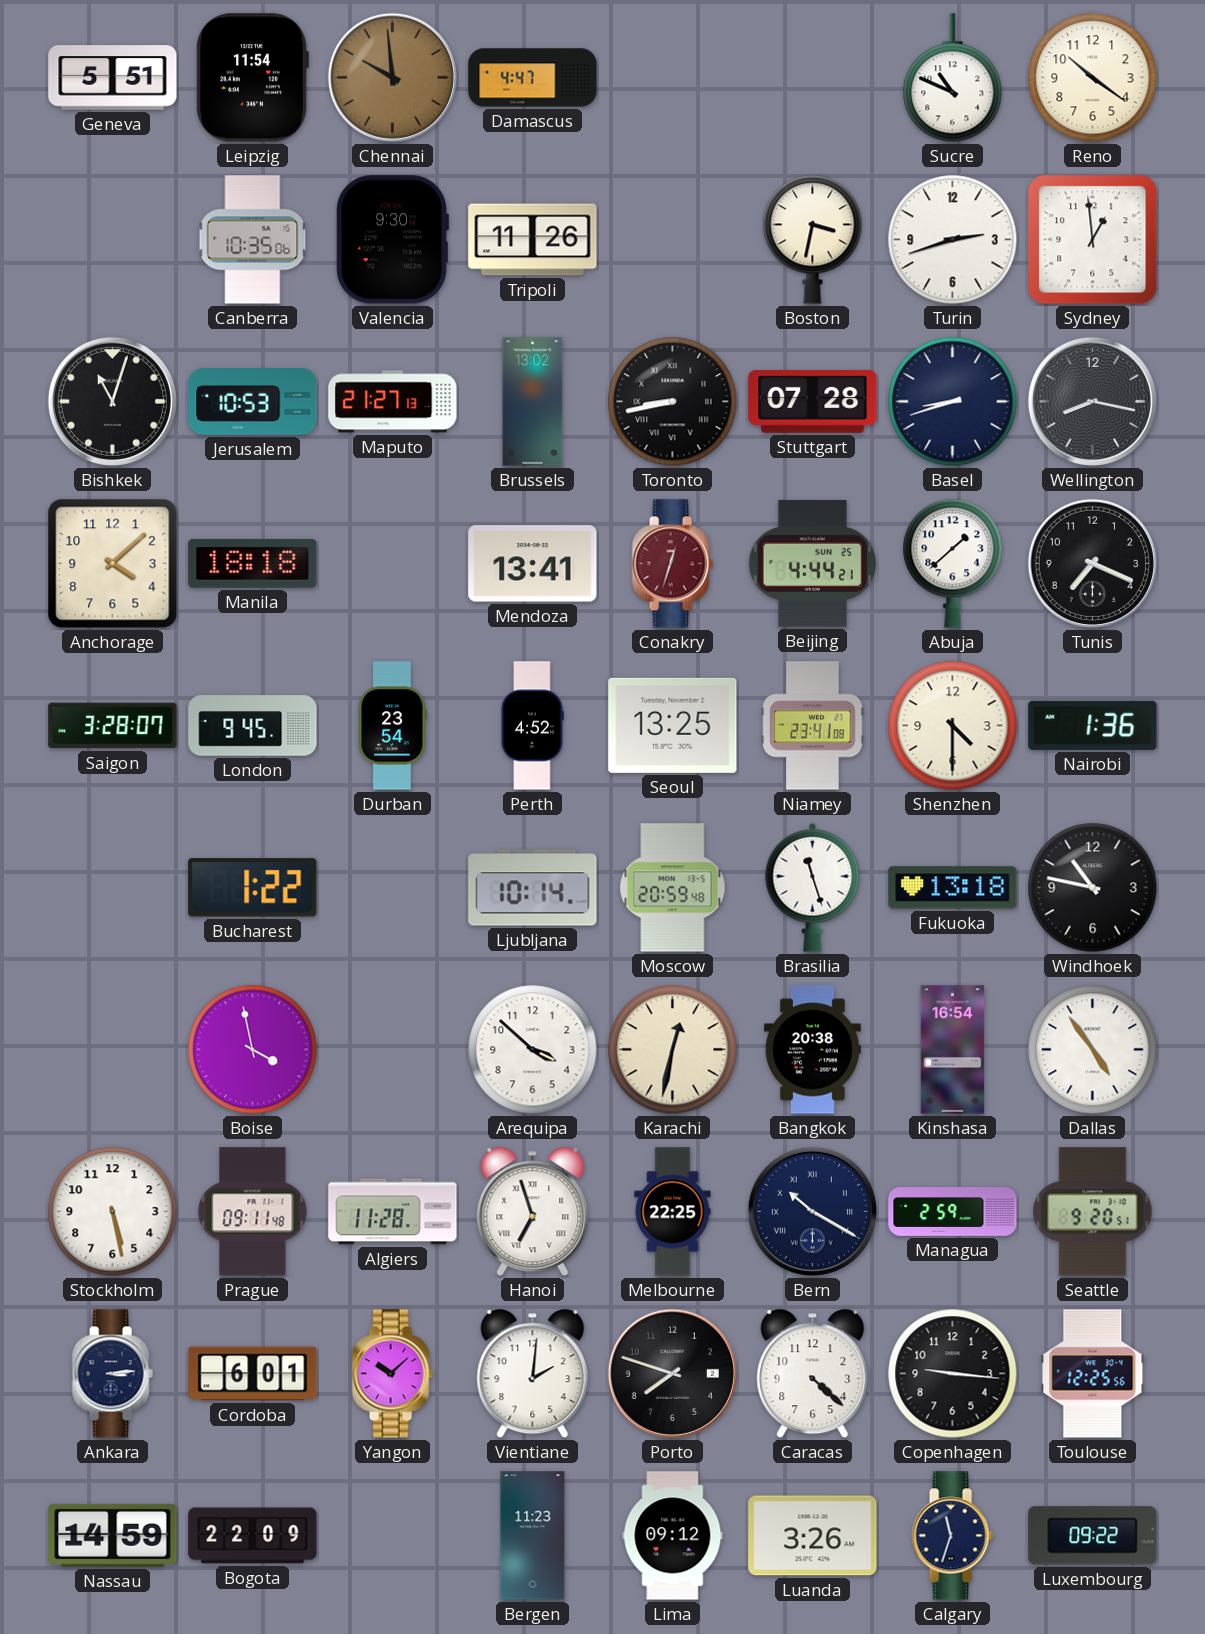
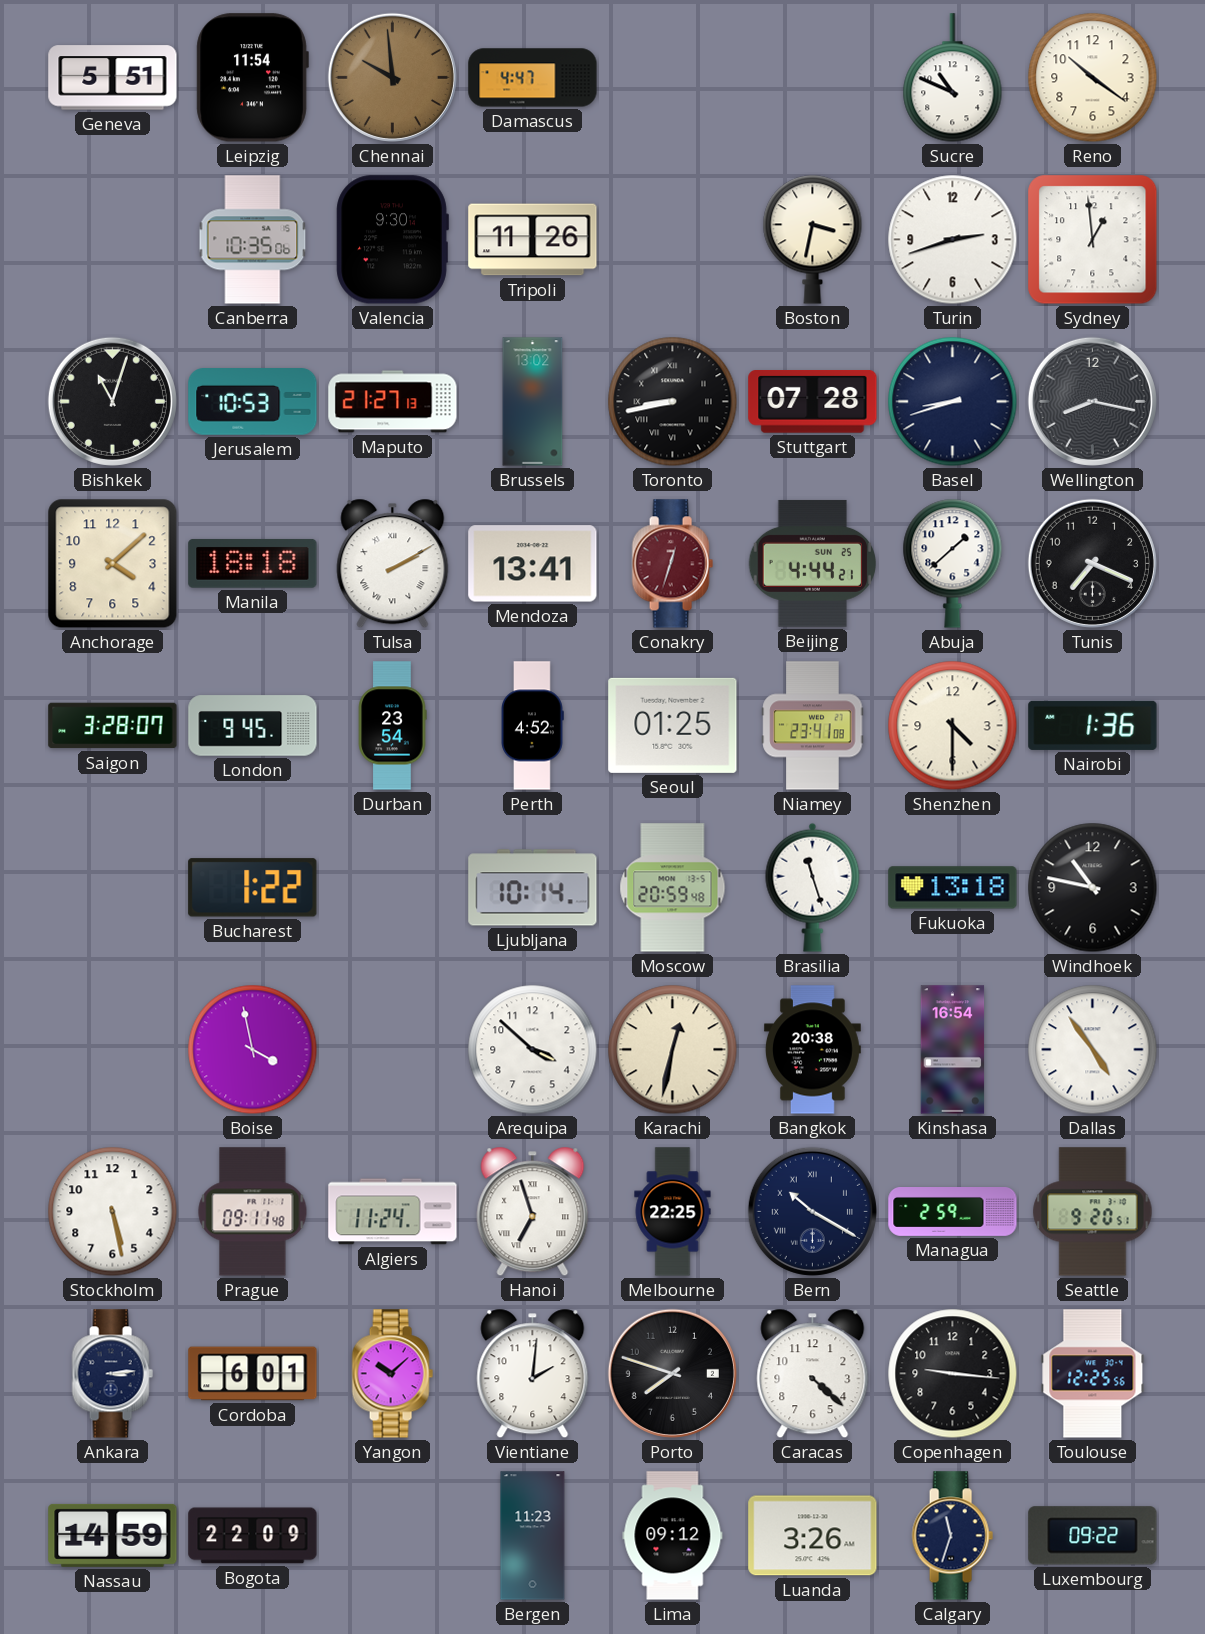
Tulsa: none -> 2:10
Seoul: 13:25 -> 01:25
Algiers: 11:28 -> 11:24
